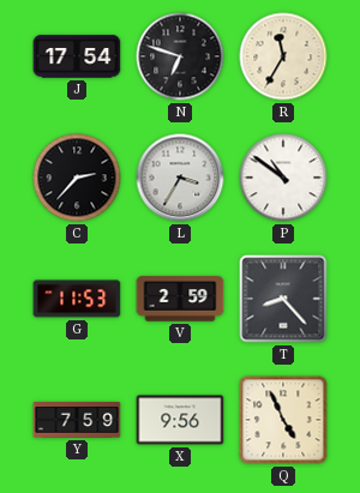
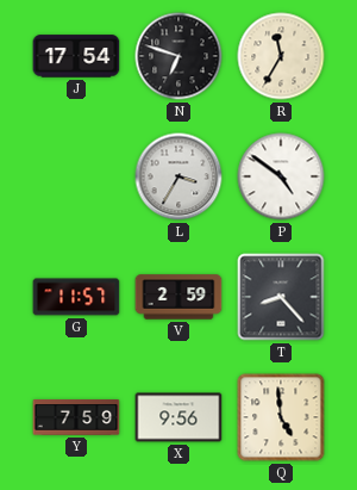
C: 2:37 -> none
P: 10:51 -> 4:51
G: 11:53 -> 11:57
Q: 4:56 -> 4:59
